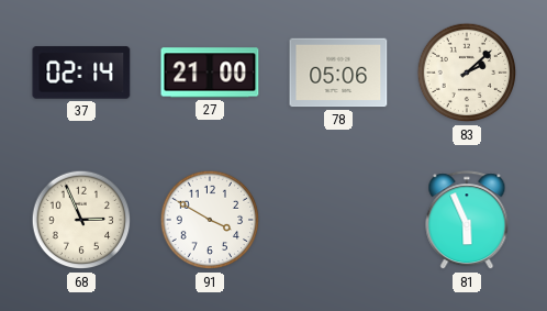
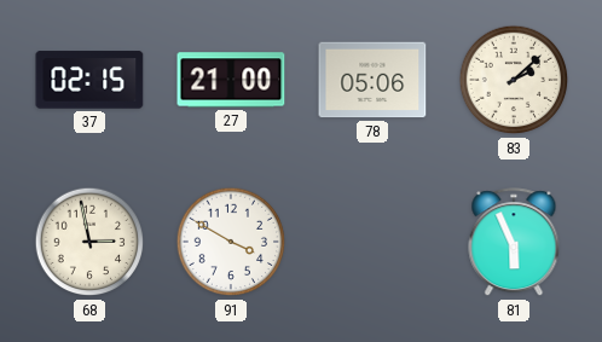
37: 02:14 -> 02:15
68: 2:56 -> 2:58
